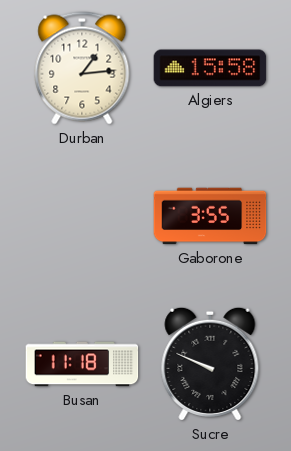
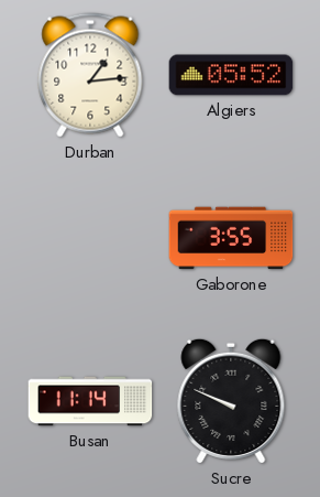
Algiers: 15:58 -> 05:52
Busan: 11:18 -> 11:14
